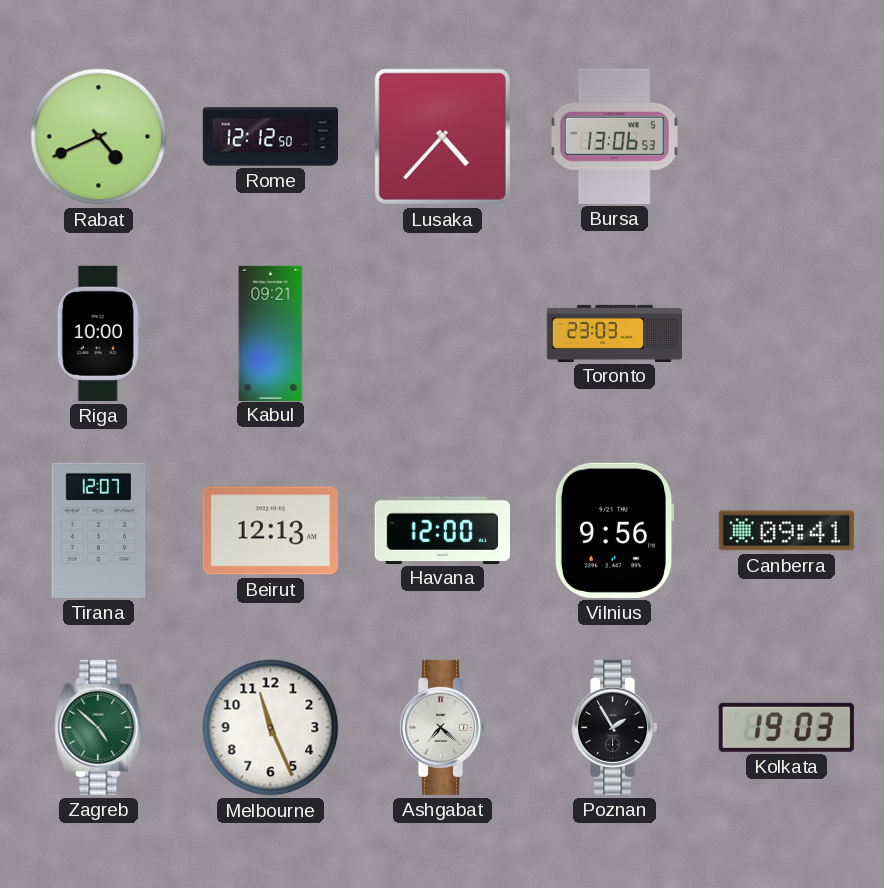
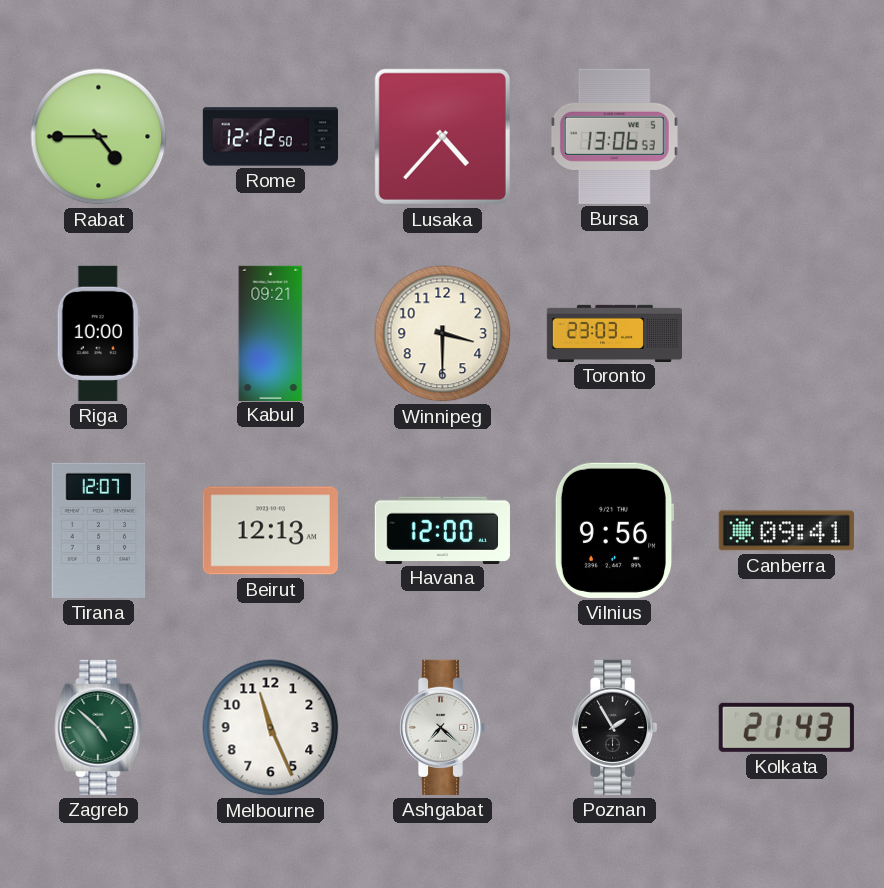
Rabat: 4:41 -> 4:45
Winnipeg: none -> 3:30
Kolkata: 19:03 -> 21:43
